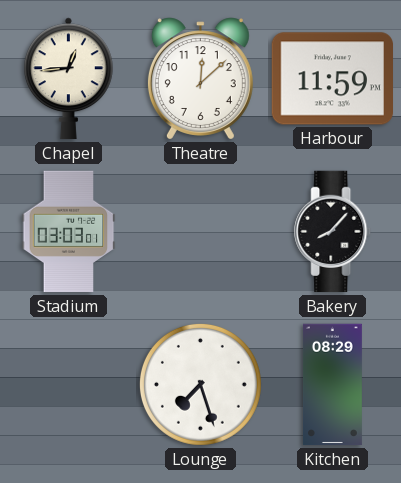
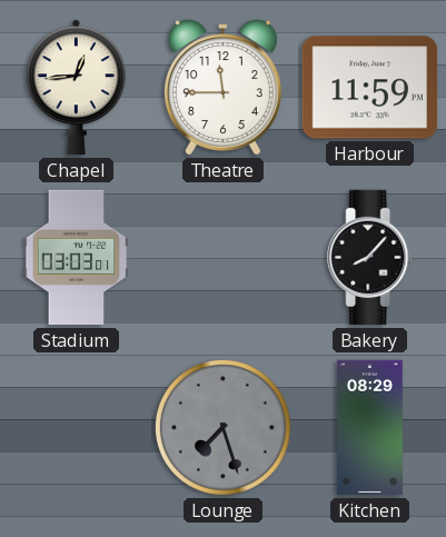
Theatre: 12:08 -> 11:45
Lounge dial: white -> grey
